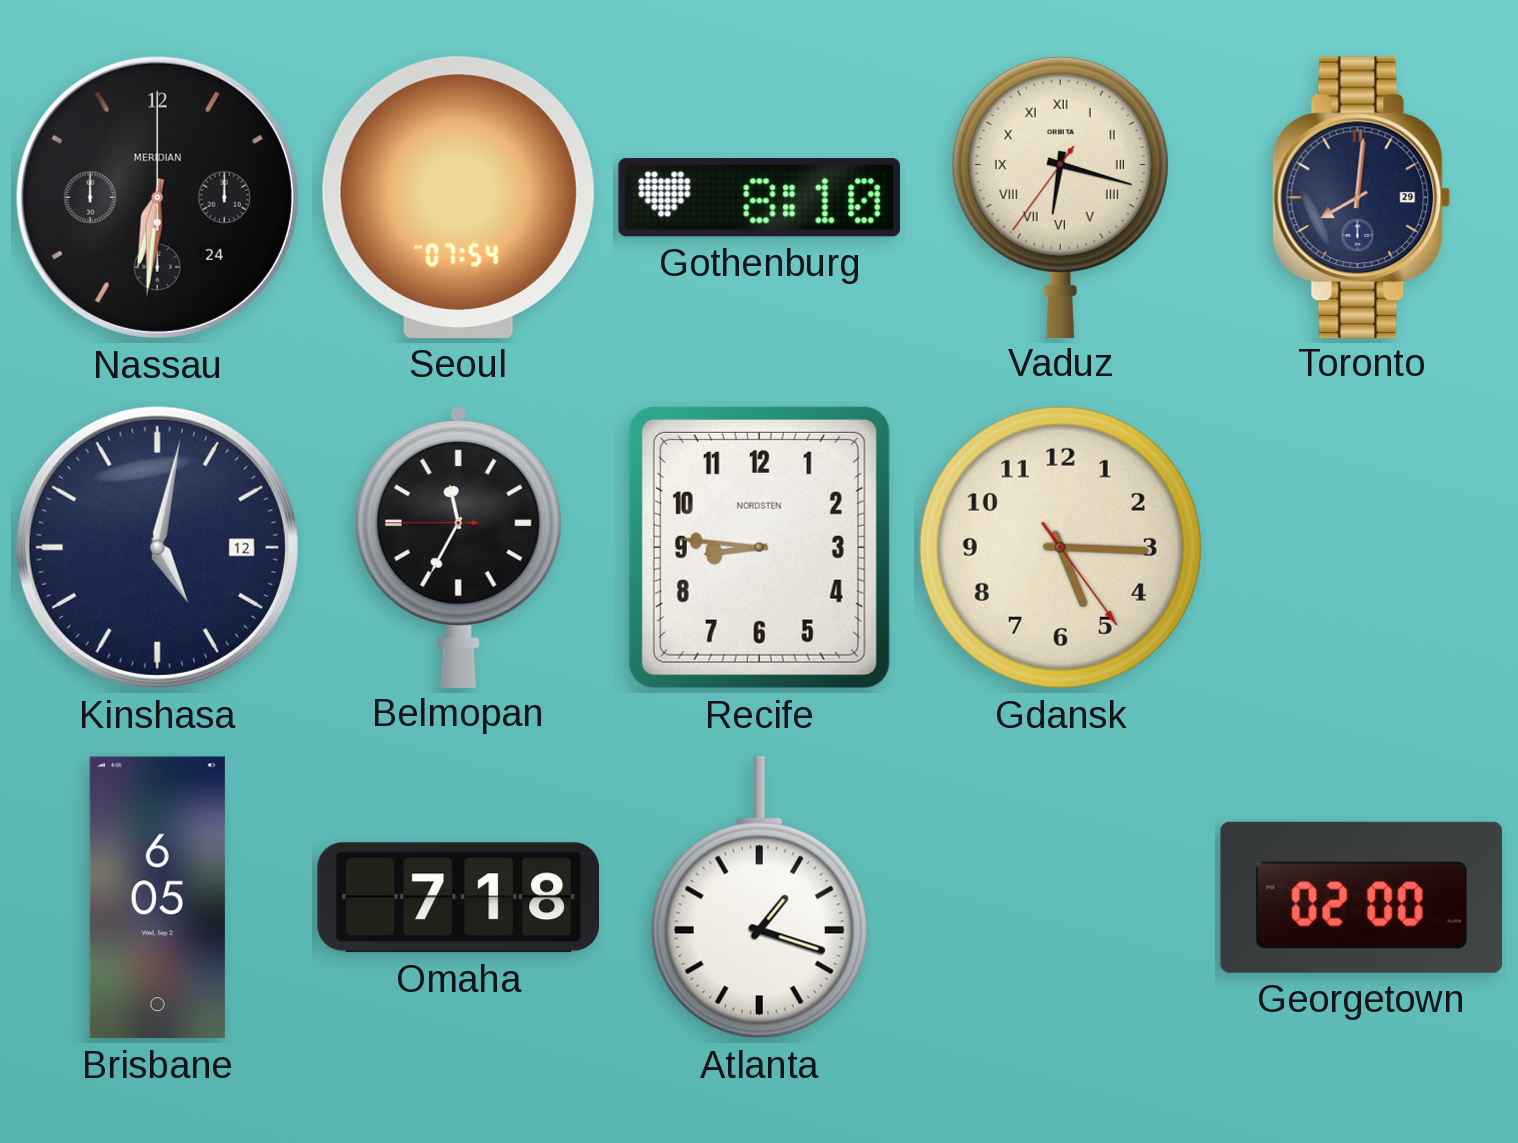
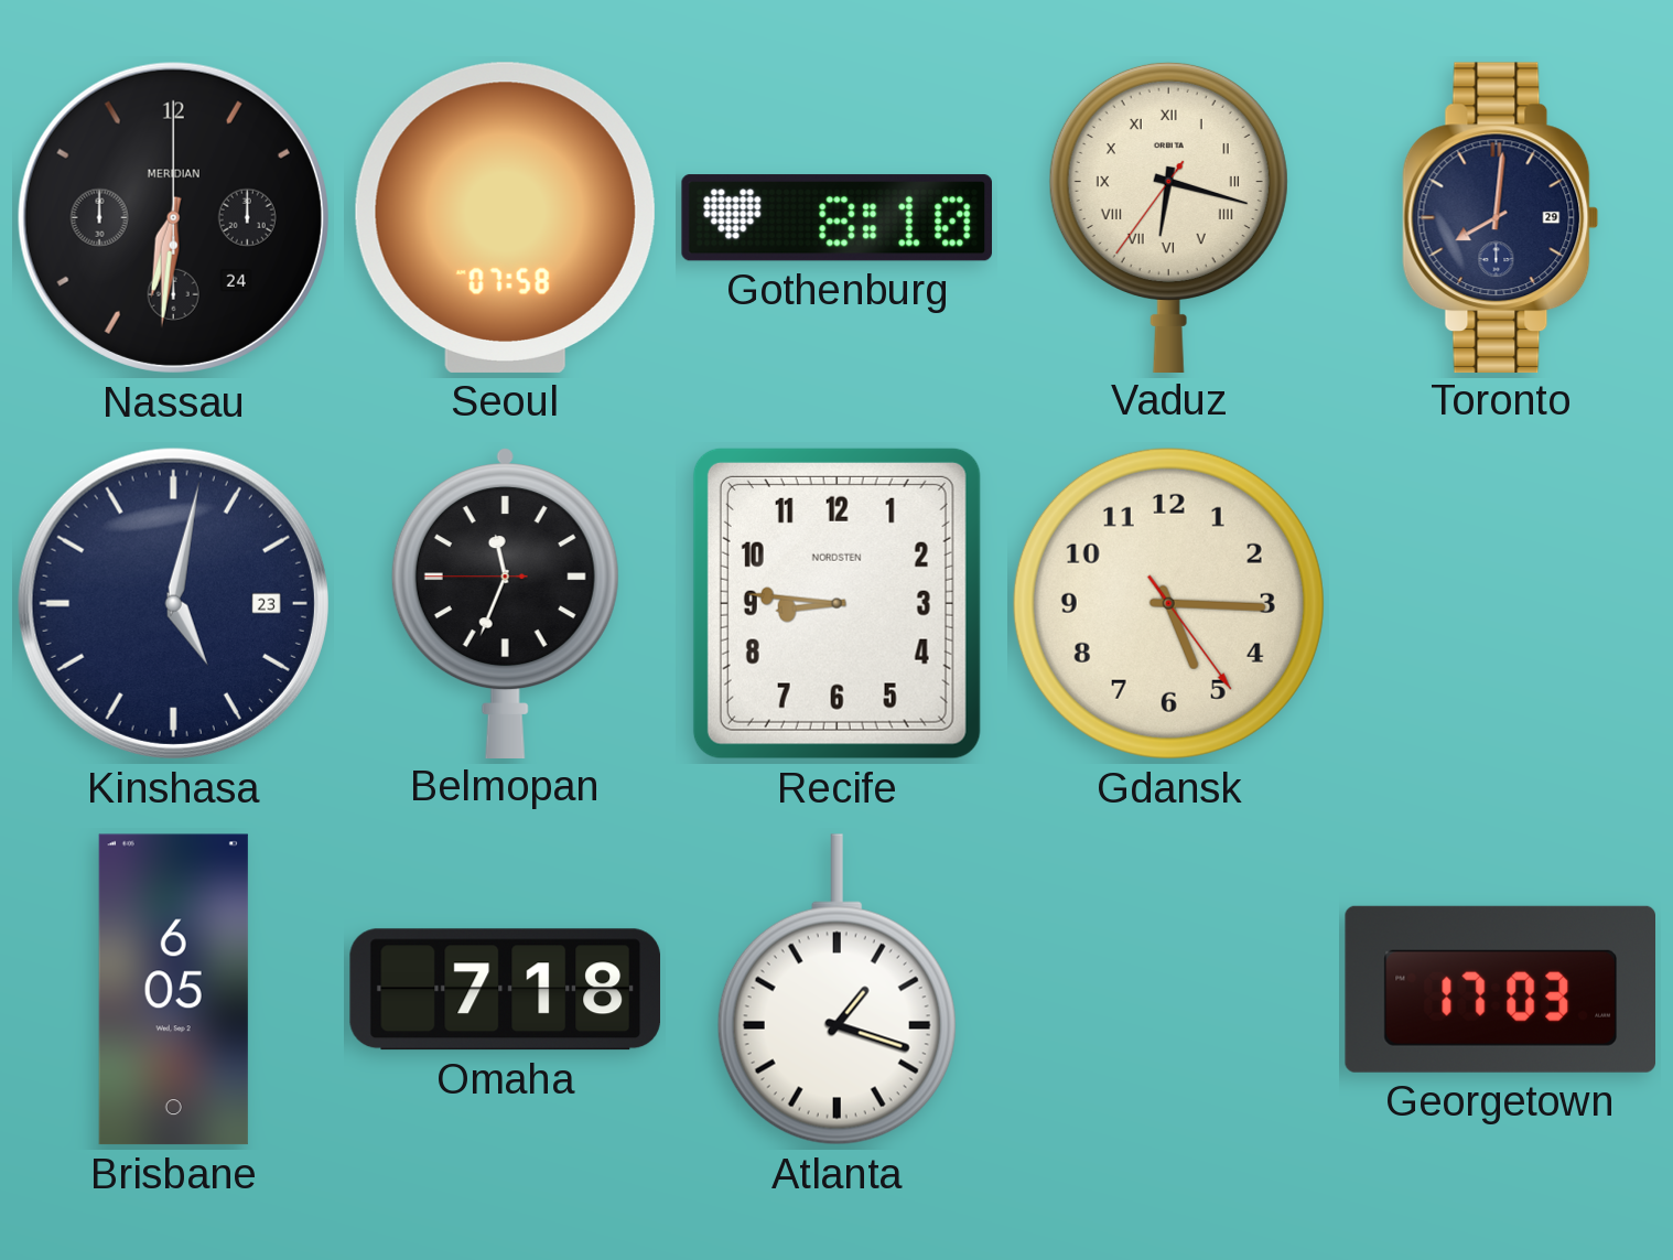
Seoul: 07:54 -> 07:58
Kinshasa date: 12 -> 23
Belmopan: 11:34 -> 11:33
Georgetown: 02:00 -> 17:03
